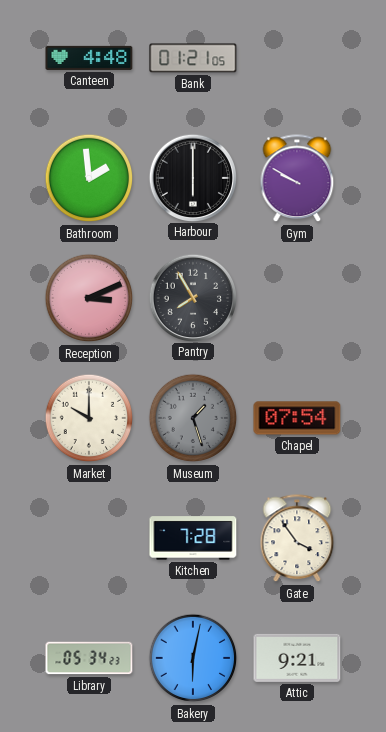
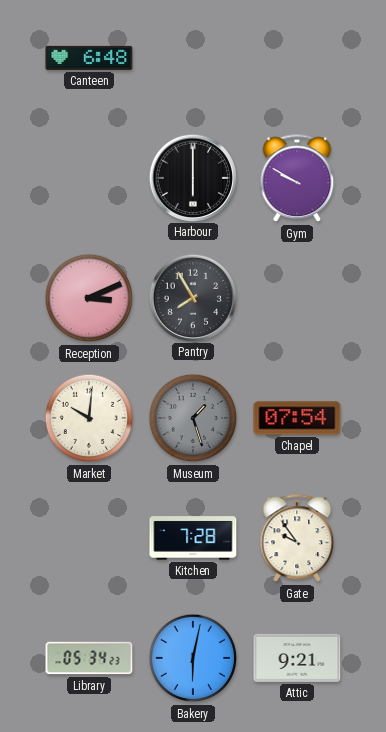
Canteen: 4:48 -> 6:48
Bank: 01:21 -> none
Bathroom: 1:59 -> none
Market: 10:00 -> 10:01
Gate: 3:54 -> 9:54
